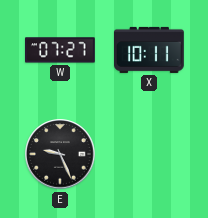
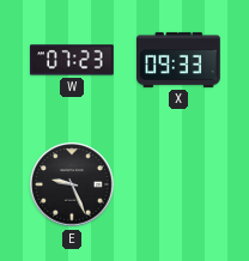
W: 07:27 -> 07:23
X: 10:11 -> 09:33
